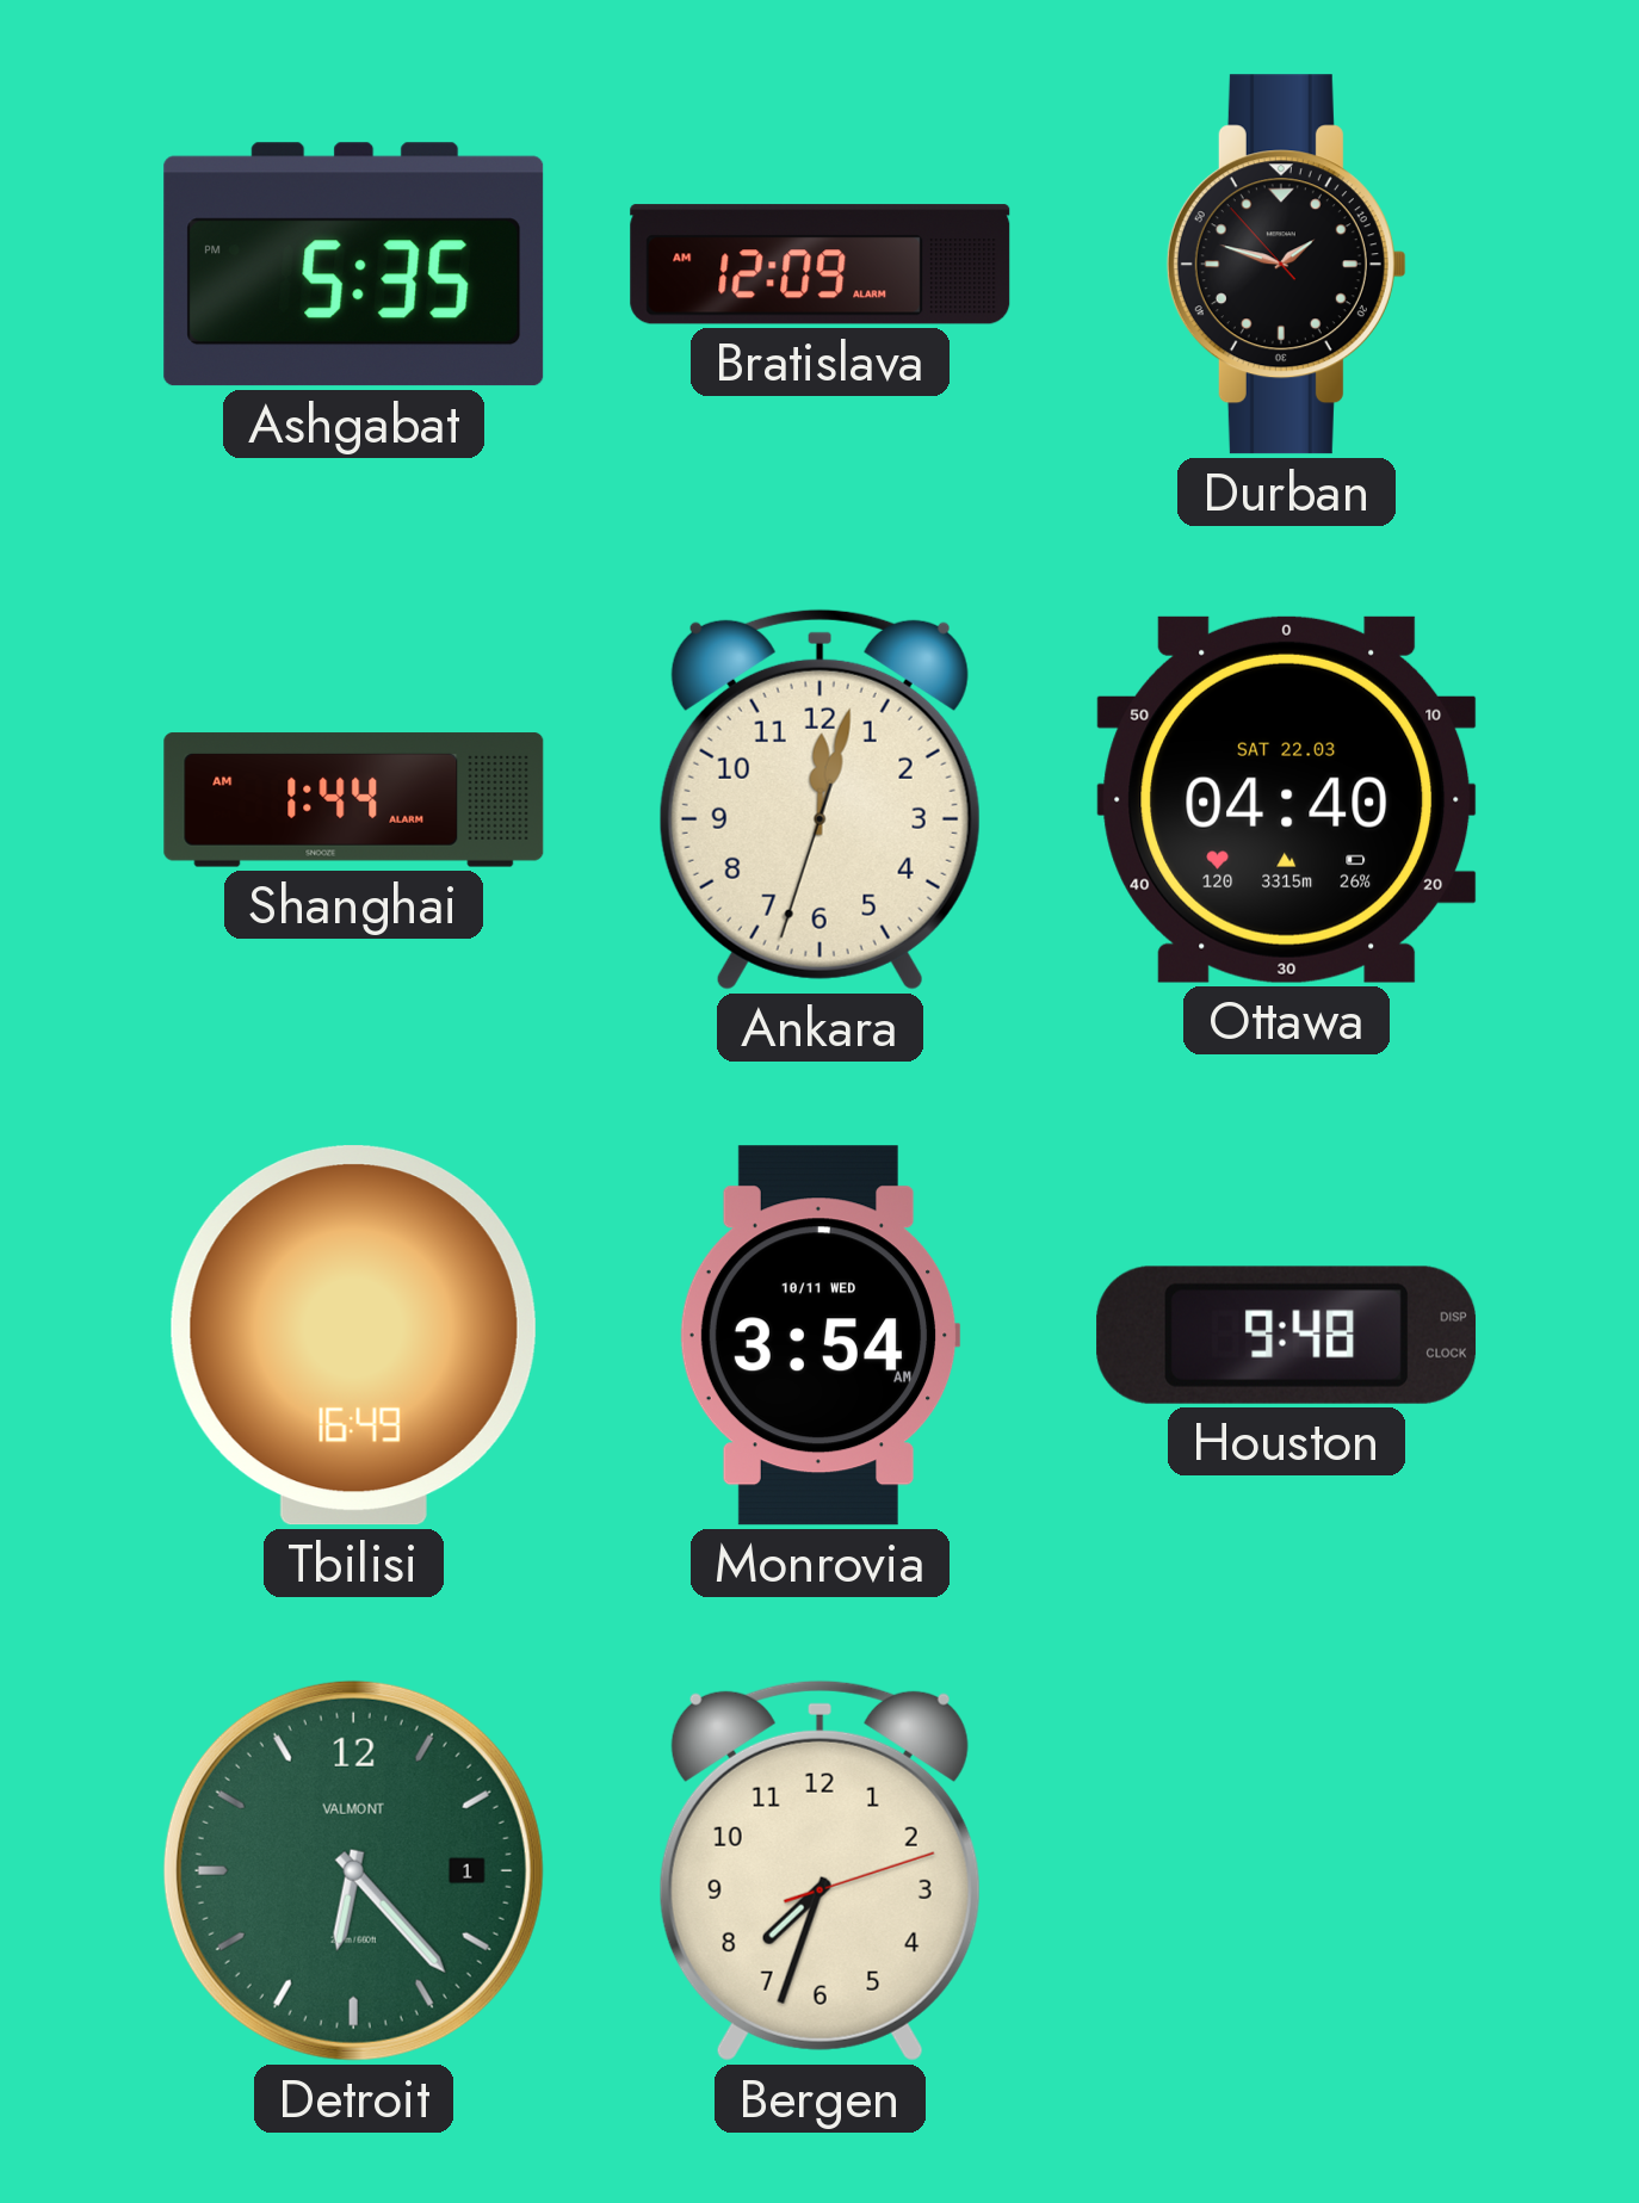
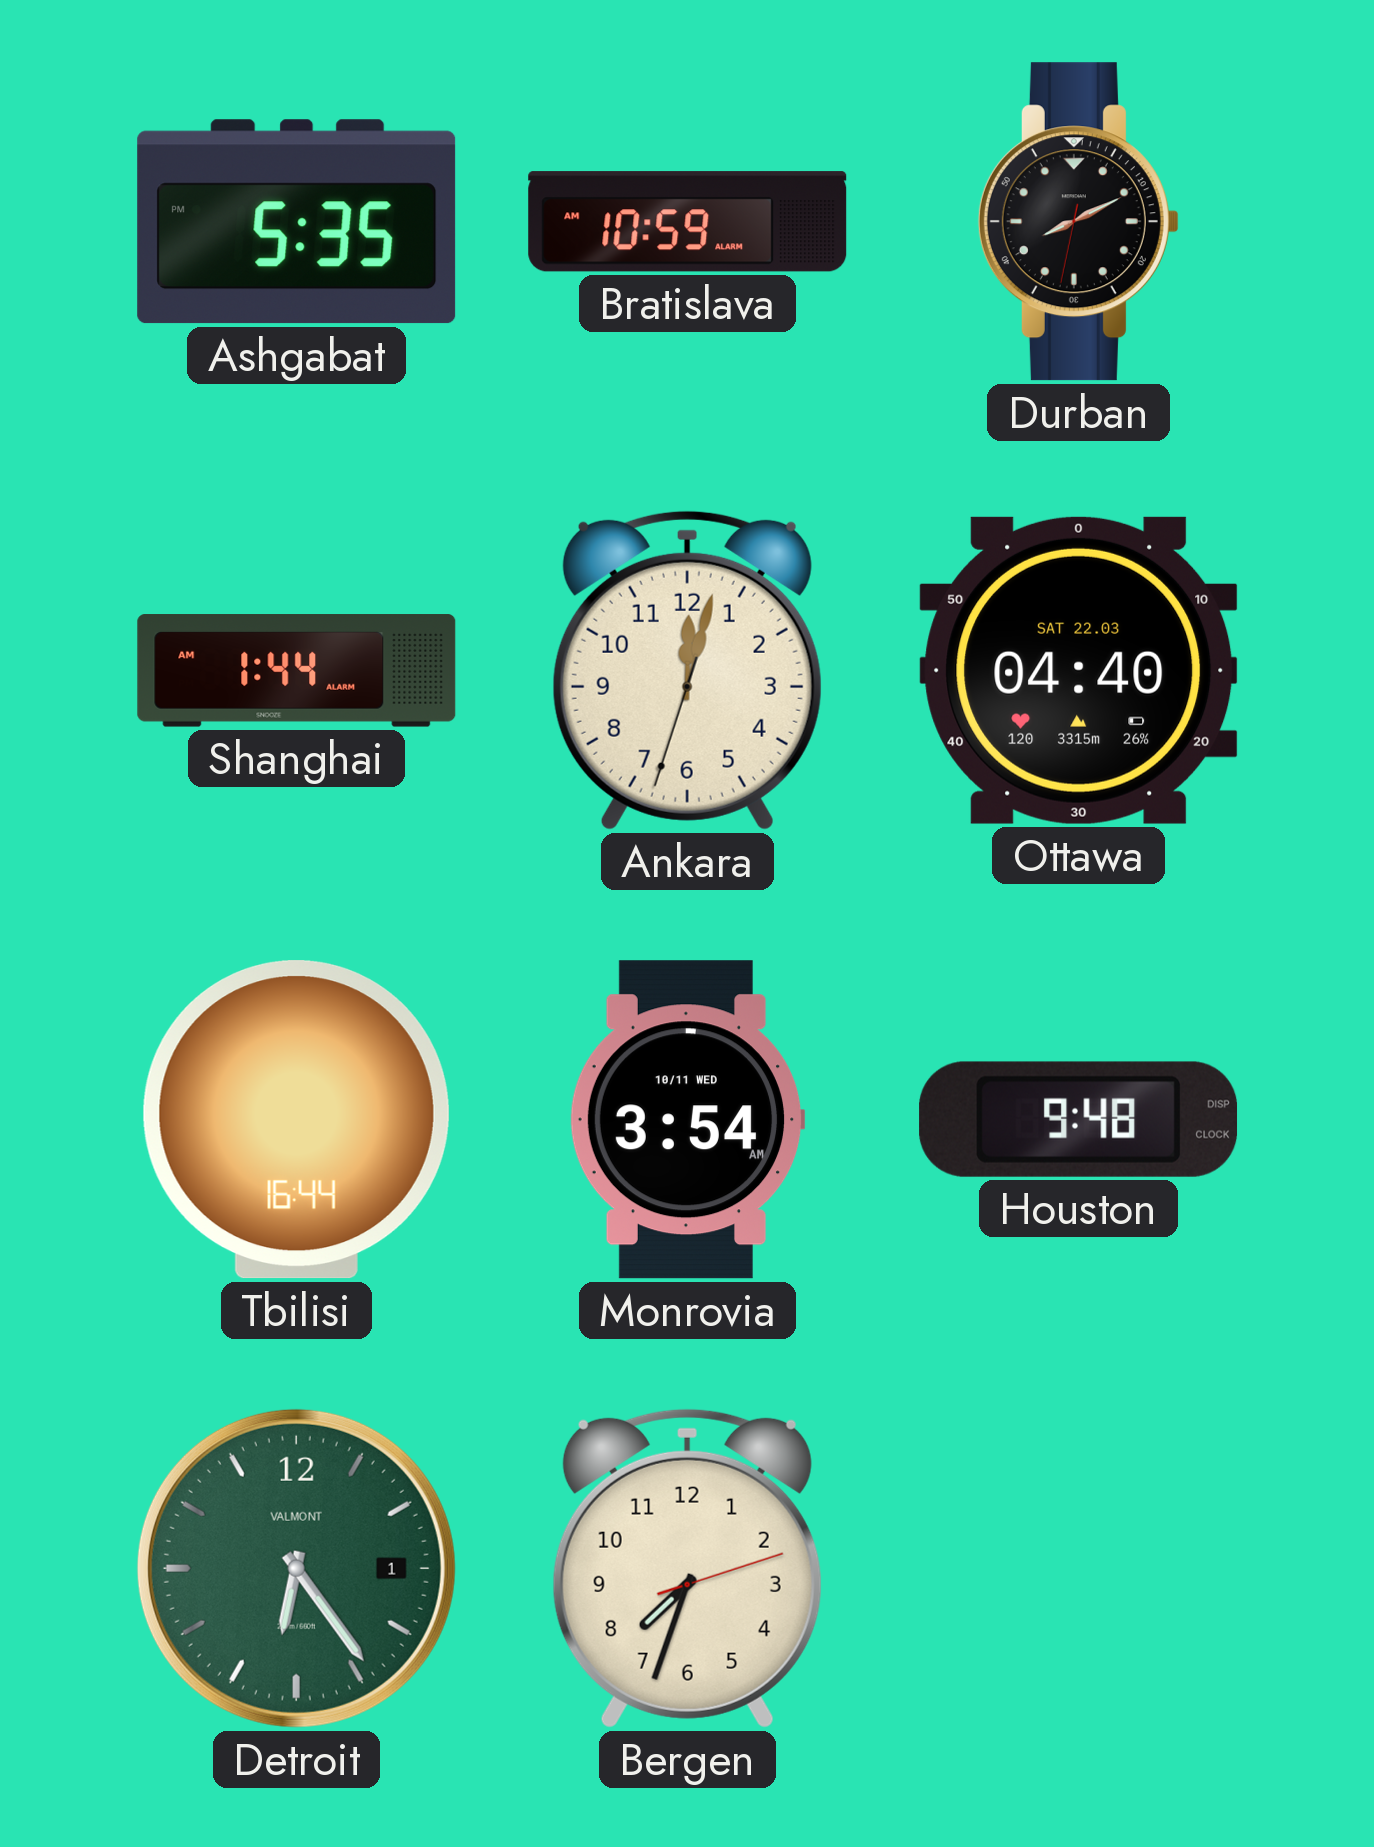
Bratislava: 12:09 -> 10:59
Durban: 1:47 -> 8:10
Tbilisi: 16:49 -> 16:44
Detroit: 6:23 -> 6:24
